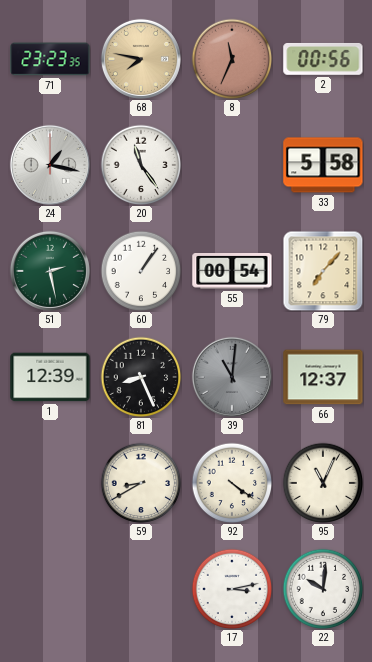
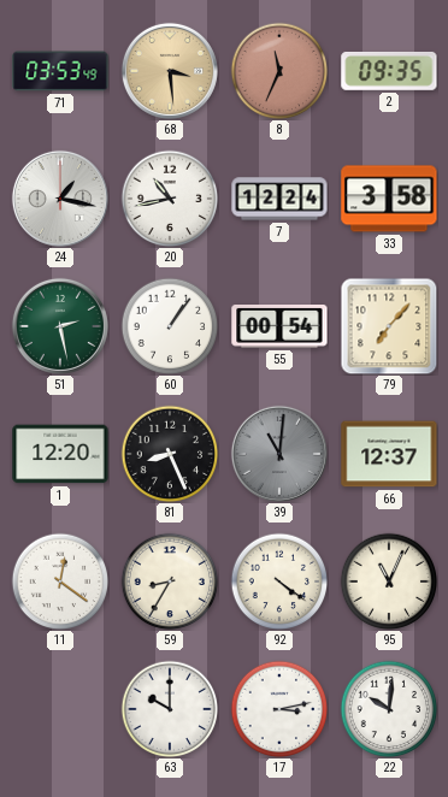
71: 23:23 -> 03:53
68: 7:47 -> 3:29
2: 00:56 -> 09:35
20: 11:24 -> 10:43
7: none -> 12:24
33: 5:58 -> 3:58
1: 12:39 -> 12:20
11: none -> 12:21
59: 8:40 -> 8:35
63: none -> 10:00
